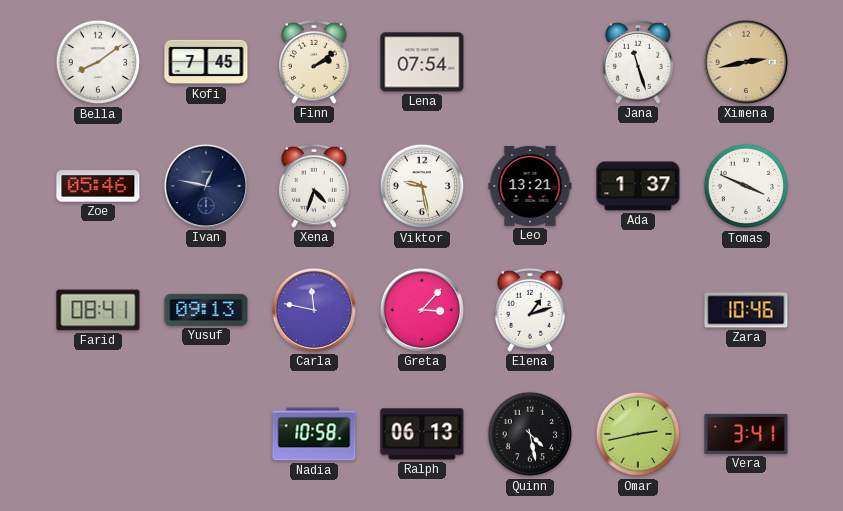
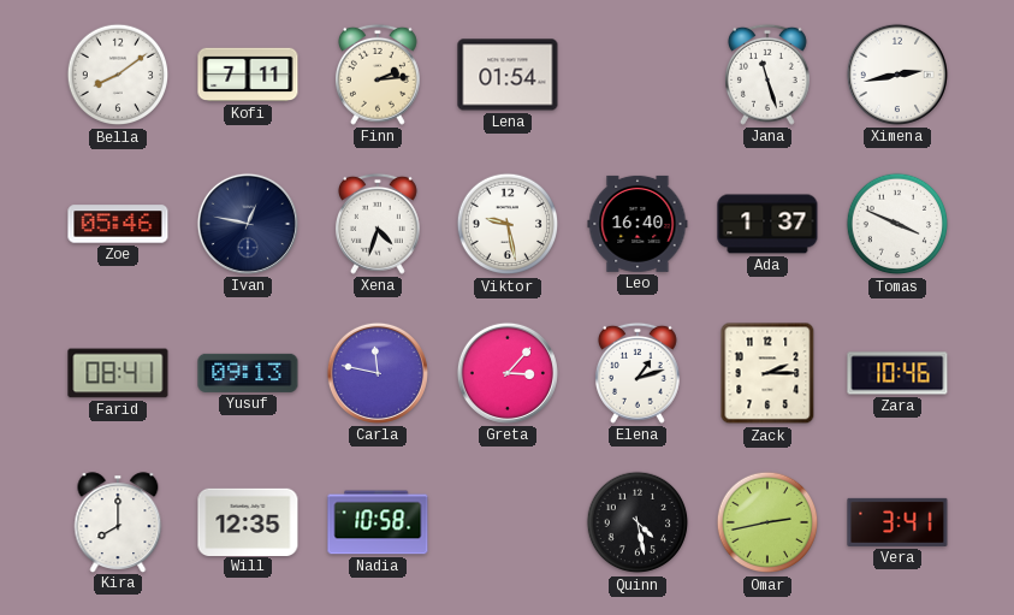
Kofi: 7:45 -> 7:11
Finn: 2:09 -> 2:14
Lena: 07:54 -> 01:54
Ximena dial: champagne -> white
Leo: 13:21 -> 16:40
Zack: none -> 2:15
Kira: none -> 8:00
Will: none -> 12:35
Ralph: 06:13 -> none
